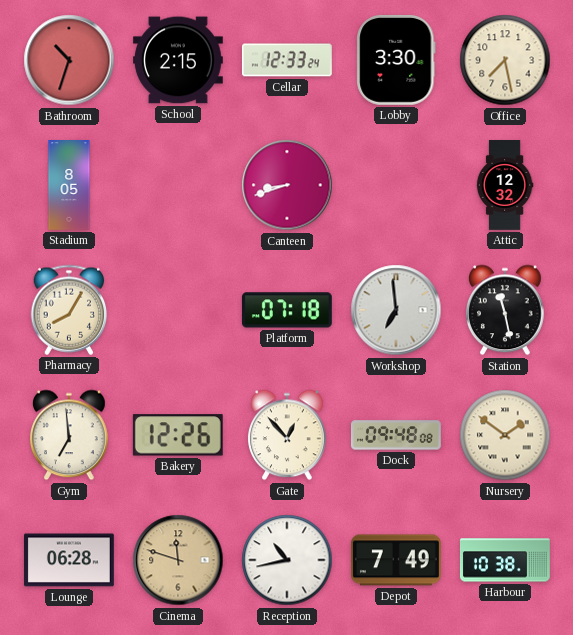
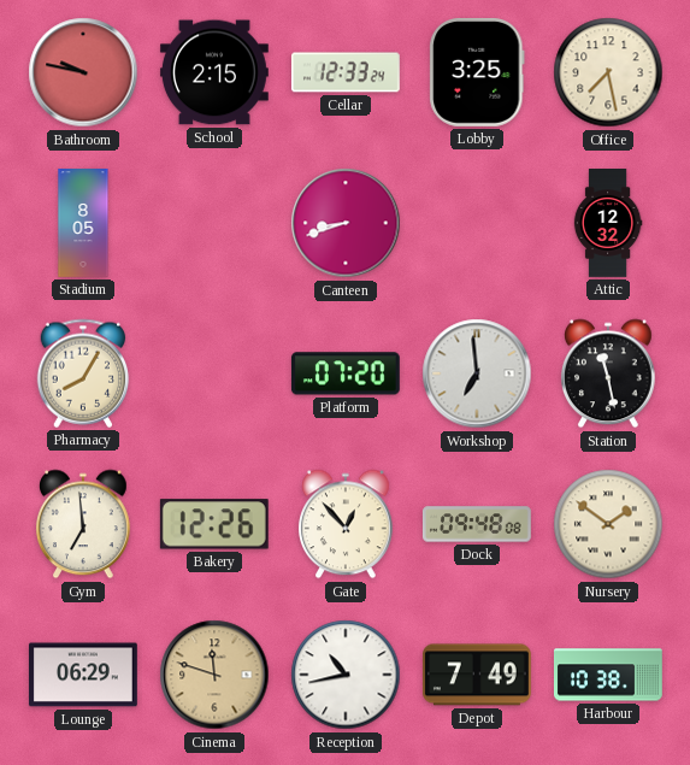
Bathroom: 10:33 -> 9:47
Lobby: 3:30 -> 3:25
Platform: 07:18 -> 07:20
Lounge: 06:28 -> 06:29
